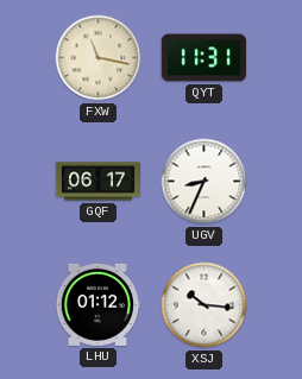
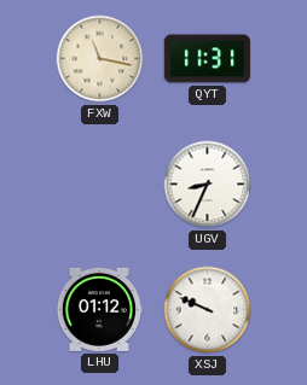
GQF: 06:17 -> none
XSJ: 10:16 -> 9:49
